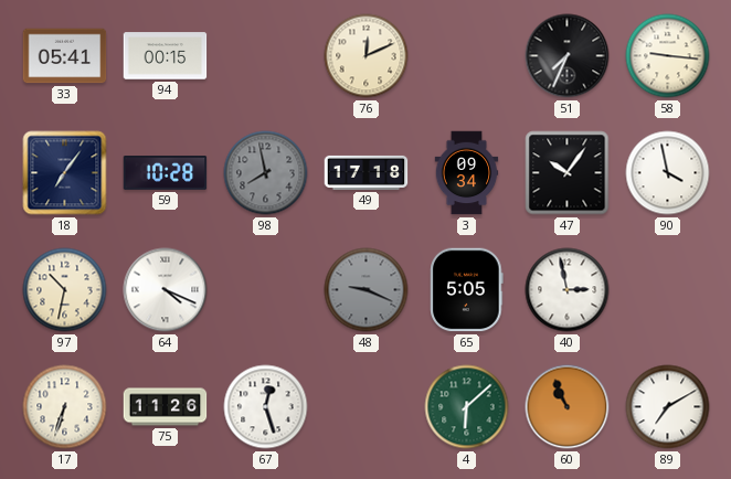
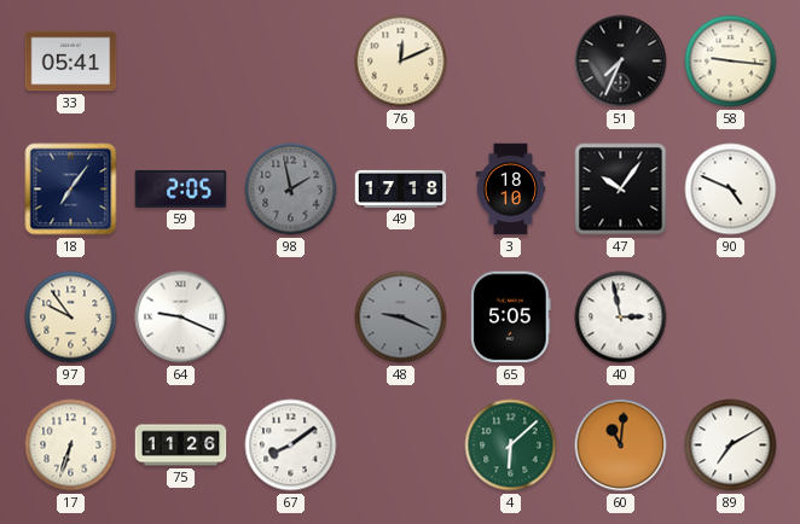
94: 00:15 -> none
59: 10:28 -> 2:05
98: 7:58 -> 1:58
3: 09:34 -> 18:10
90: 3:58 -> 4:49
97: 10:32 -> 9:54
64: 4:19 -> 9:19
67: 12:27 -> 8:09
60: 10:56 -> 11:01
